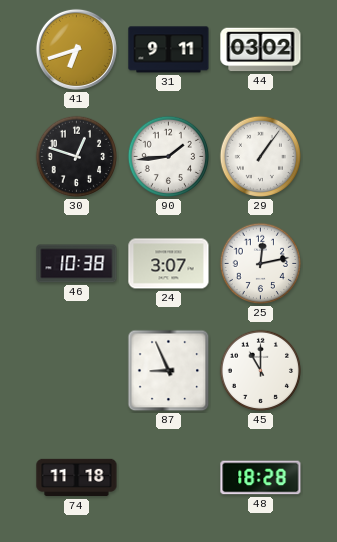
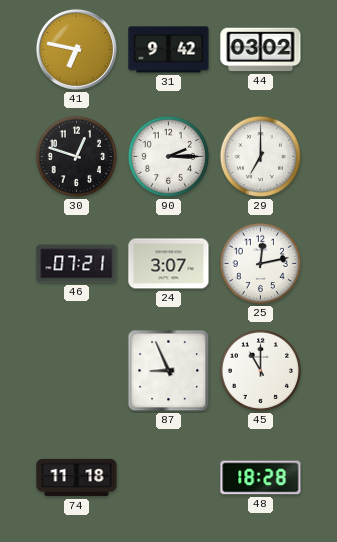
41: 6:42 -> 6:47
31: 9:11 -> 9:42
90: 1:44 -> 2:15
29: 1:06 -> 7:00
46: 10:38 -> 07:21
